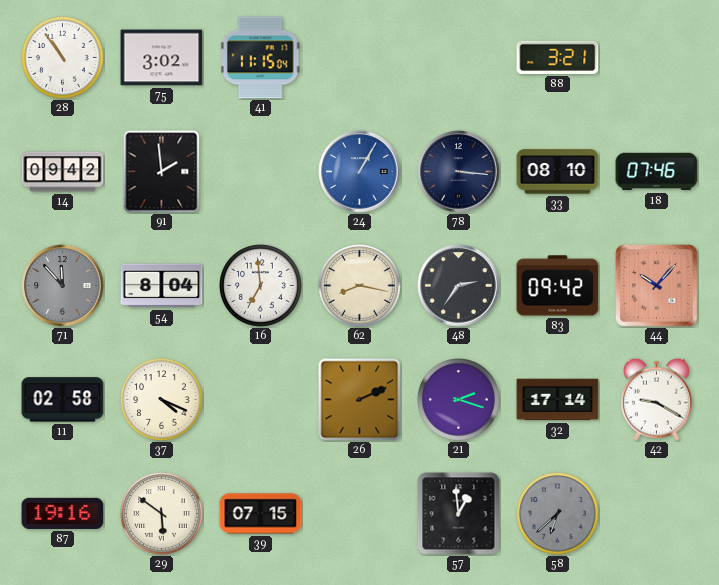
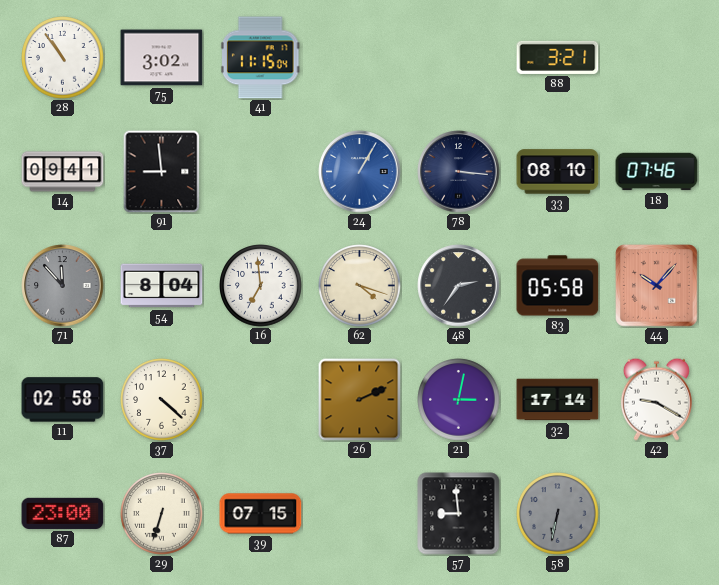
14: 09:42 -> 09:41
91: 1:59 -> 8:59
62: 8:17 -> 4:18
83: 09:42 -> 05:58
37: 4:19 -> 4:22
21: 2:18 -> 3:02
87: 19:16 -> 23:00
29: 5:51 -> 6:33
57: 12:59 -> 8:59
58: 6:38 -> 6:32
